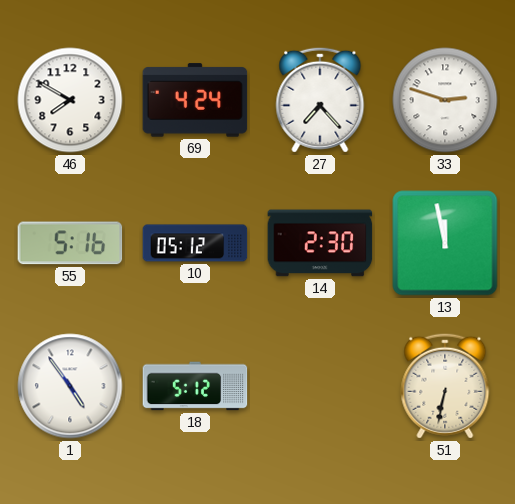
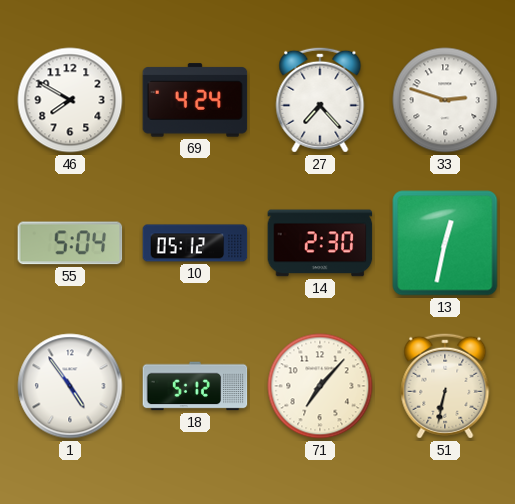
55: 5:16 -> 5:04
13: 11:58 -> 12:32
71: none -> 7:07
